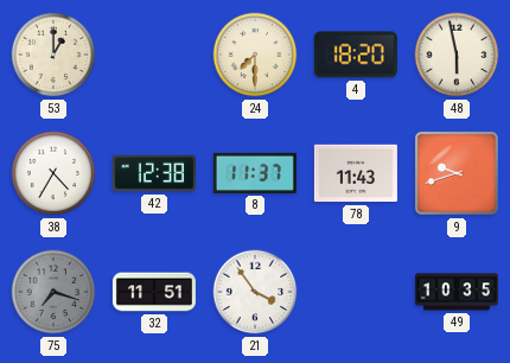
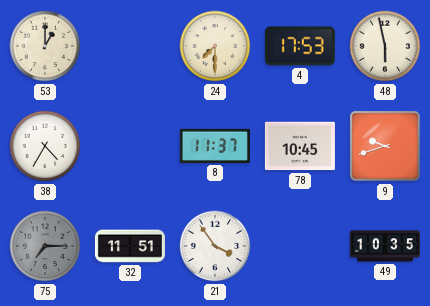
4: 18:20 -> 17:53
42: 12:38 -> none
78: 11:43 -> 10:45
75: 7:18 -> 7:15
